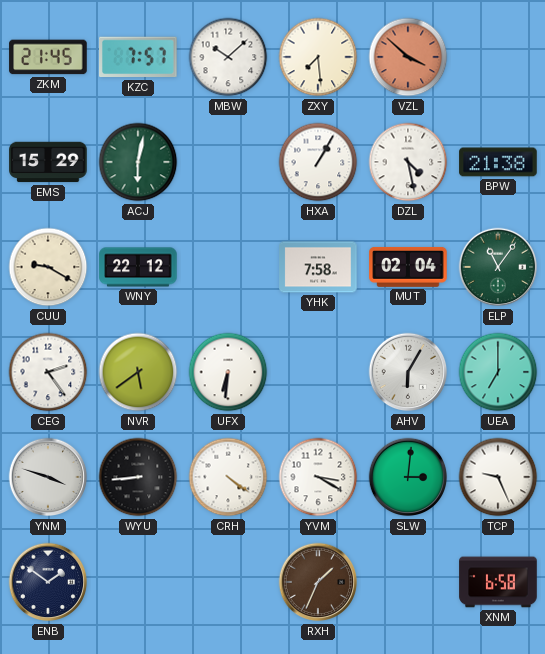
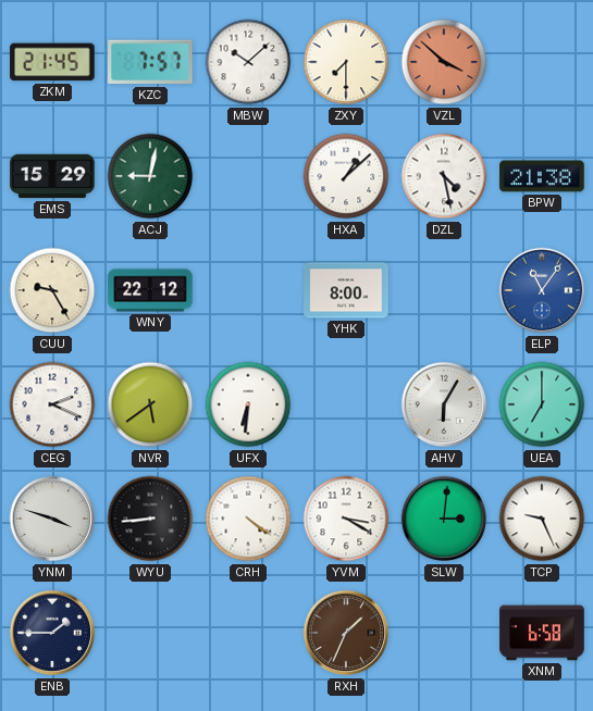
ZXY: 7:29 -> 7:30
ACJ: 6:02 -> 9:02
HXA: 1:05 -> 1:08
CUU: 9:20 -> 9:25
YHK: 7:58 -> 8:00
MUT: 02:04 -> none
ELP dial: green -> blue
CEG: 2:24 -> 2:19
ENB: 1:51 -> 1:45
